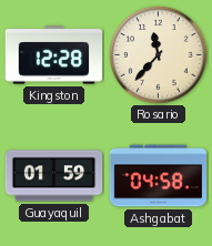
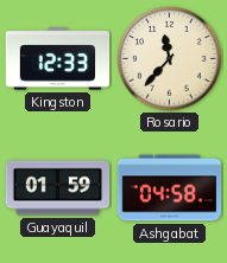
Kingston: 12:28 -> 12:33
